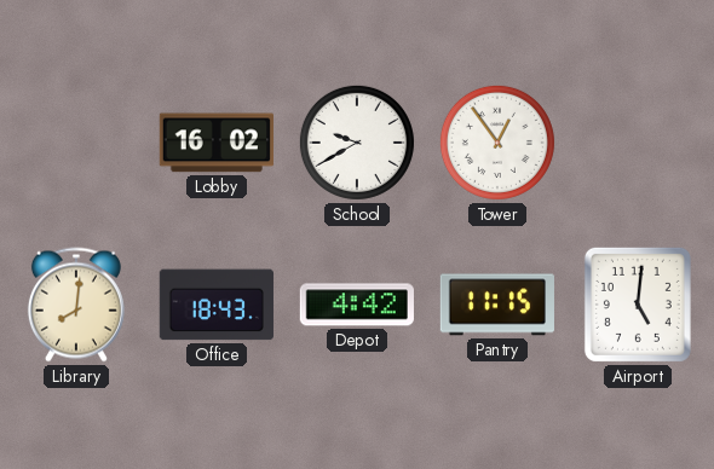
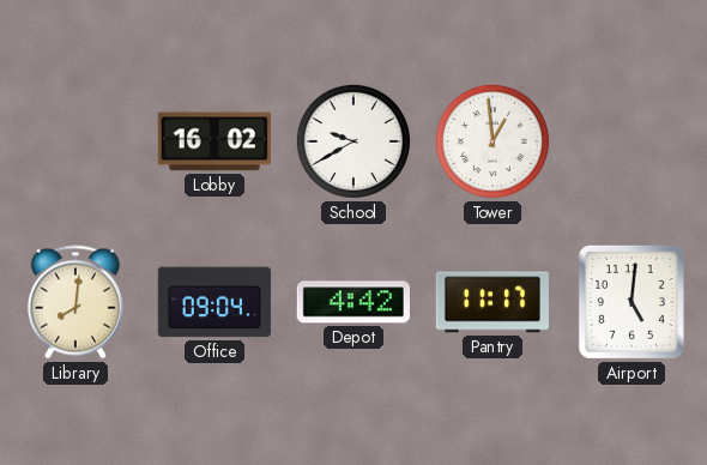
Tower: 12:54 -> 12:59
Office: 18:43 -> 09:04
Pantry: 11:15 -> 11:17
